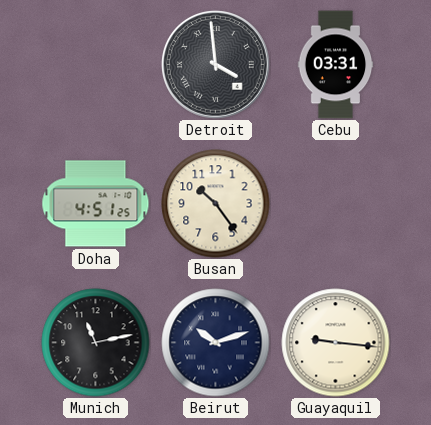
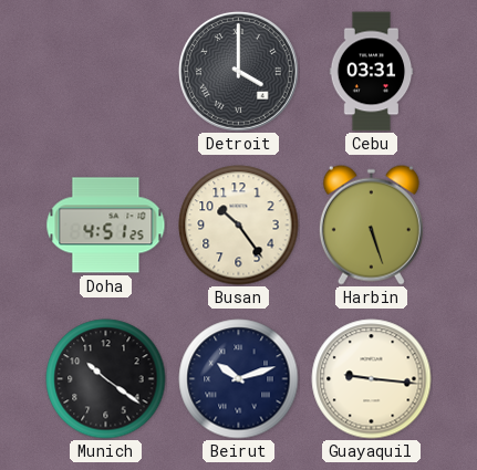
Detroit: 3:59 -> 4:00
Harbin: none -> 5:27
Munich: 11:13 -> 10:21
